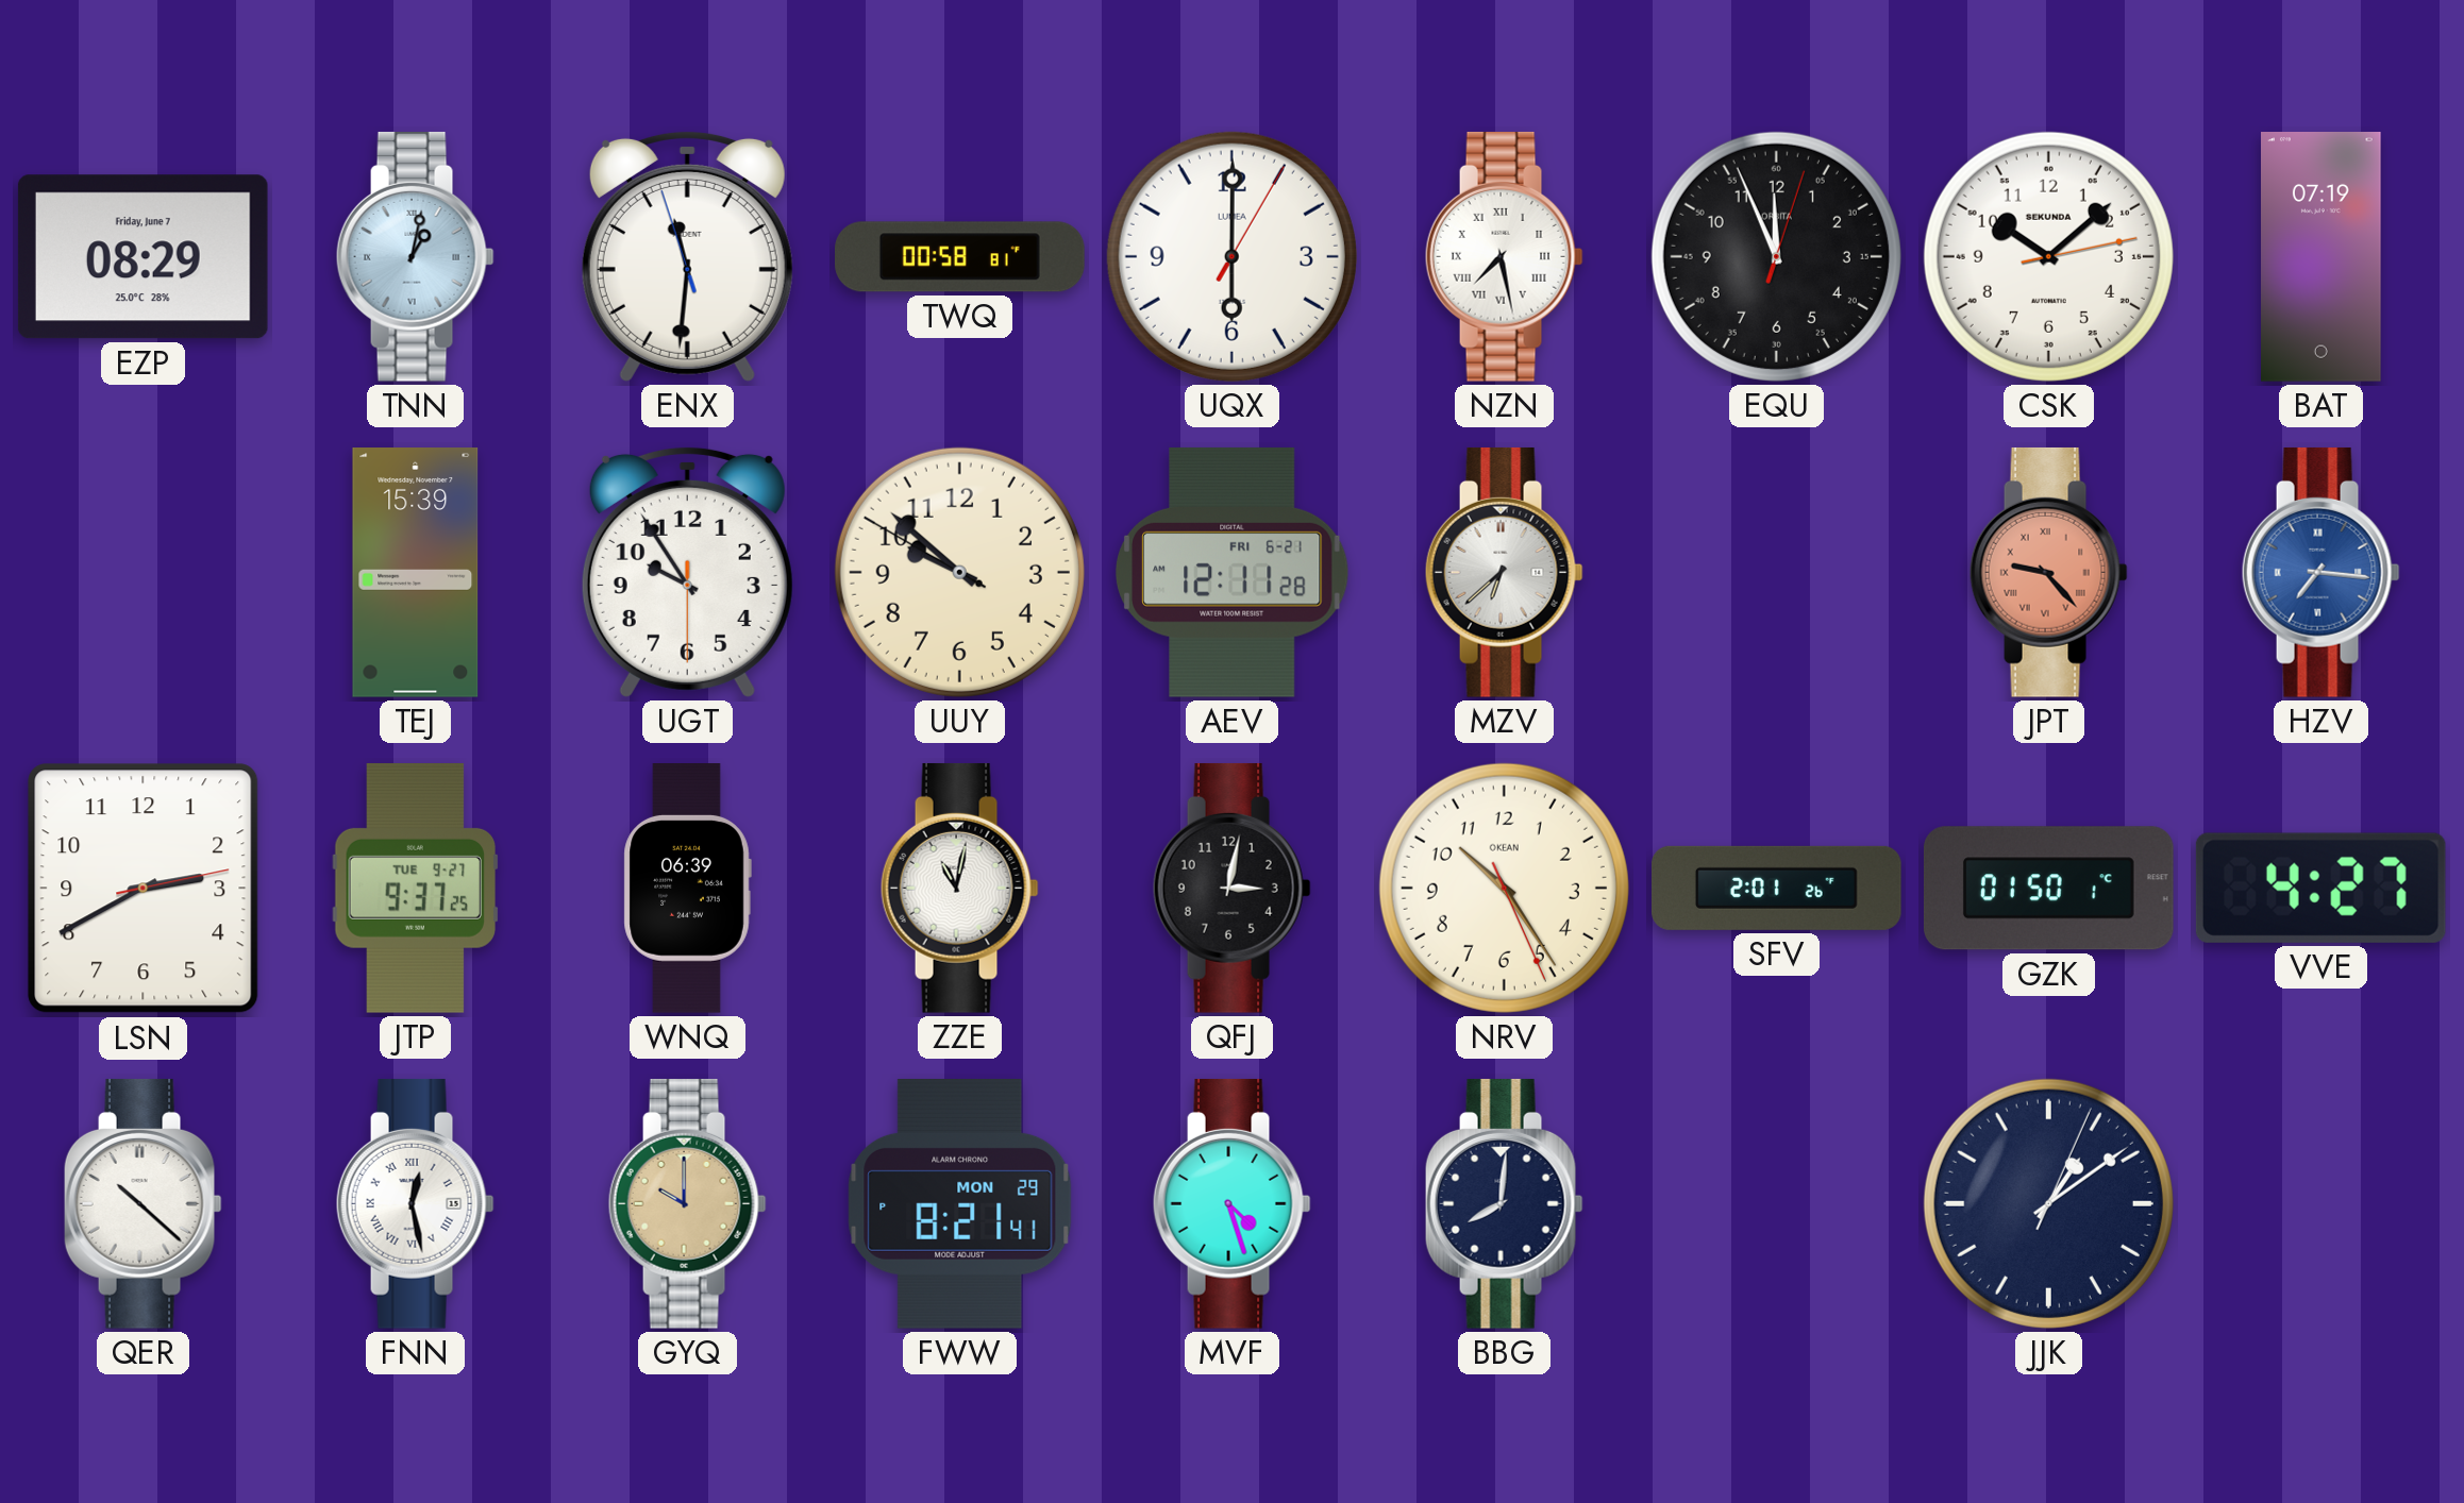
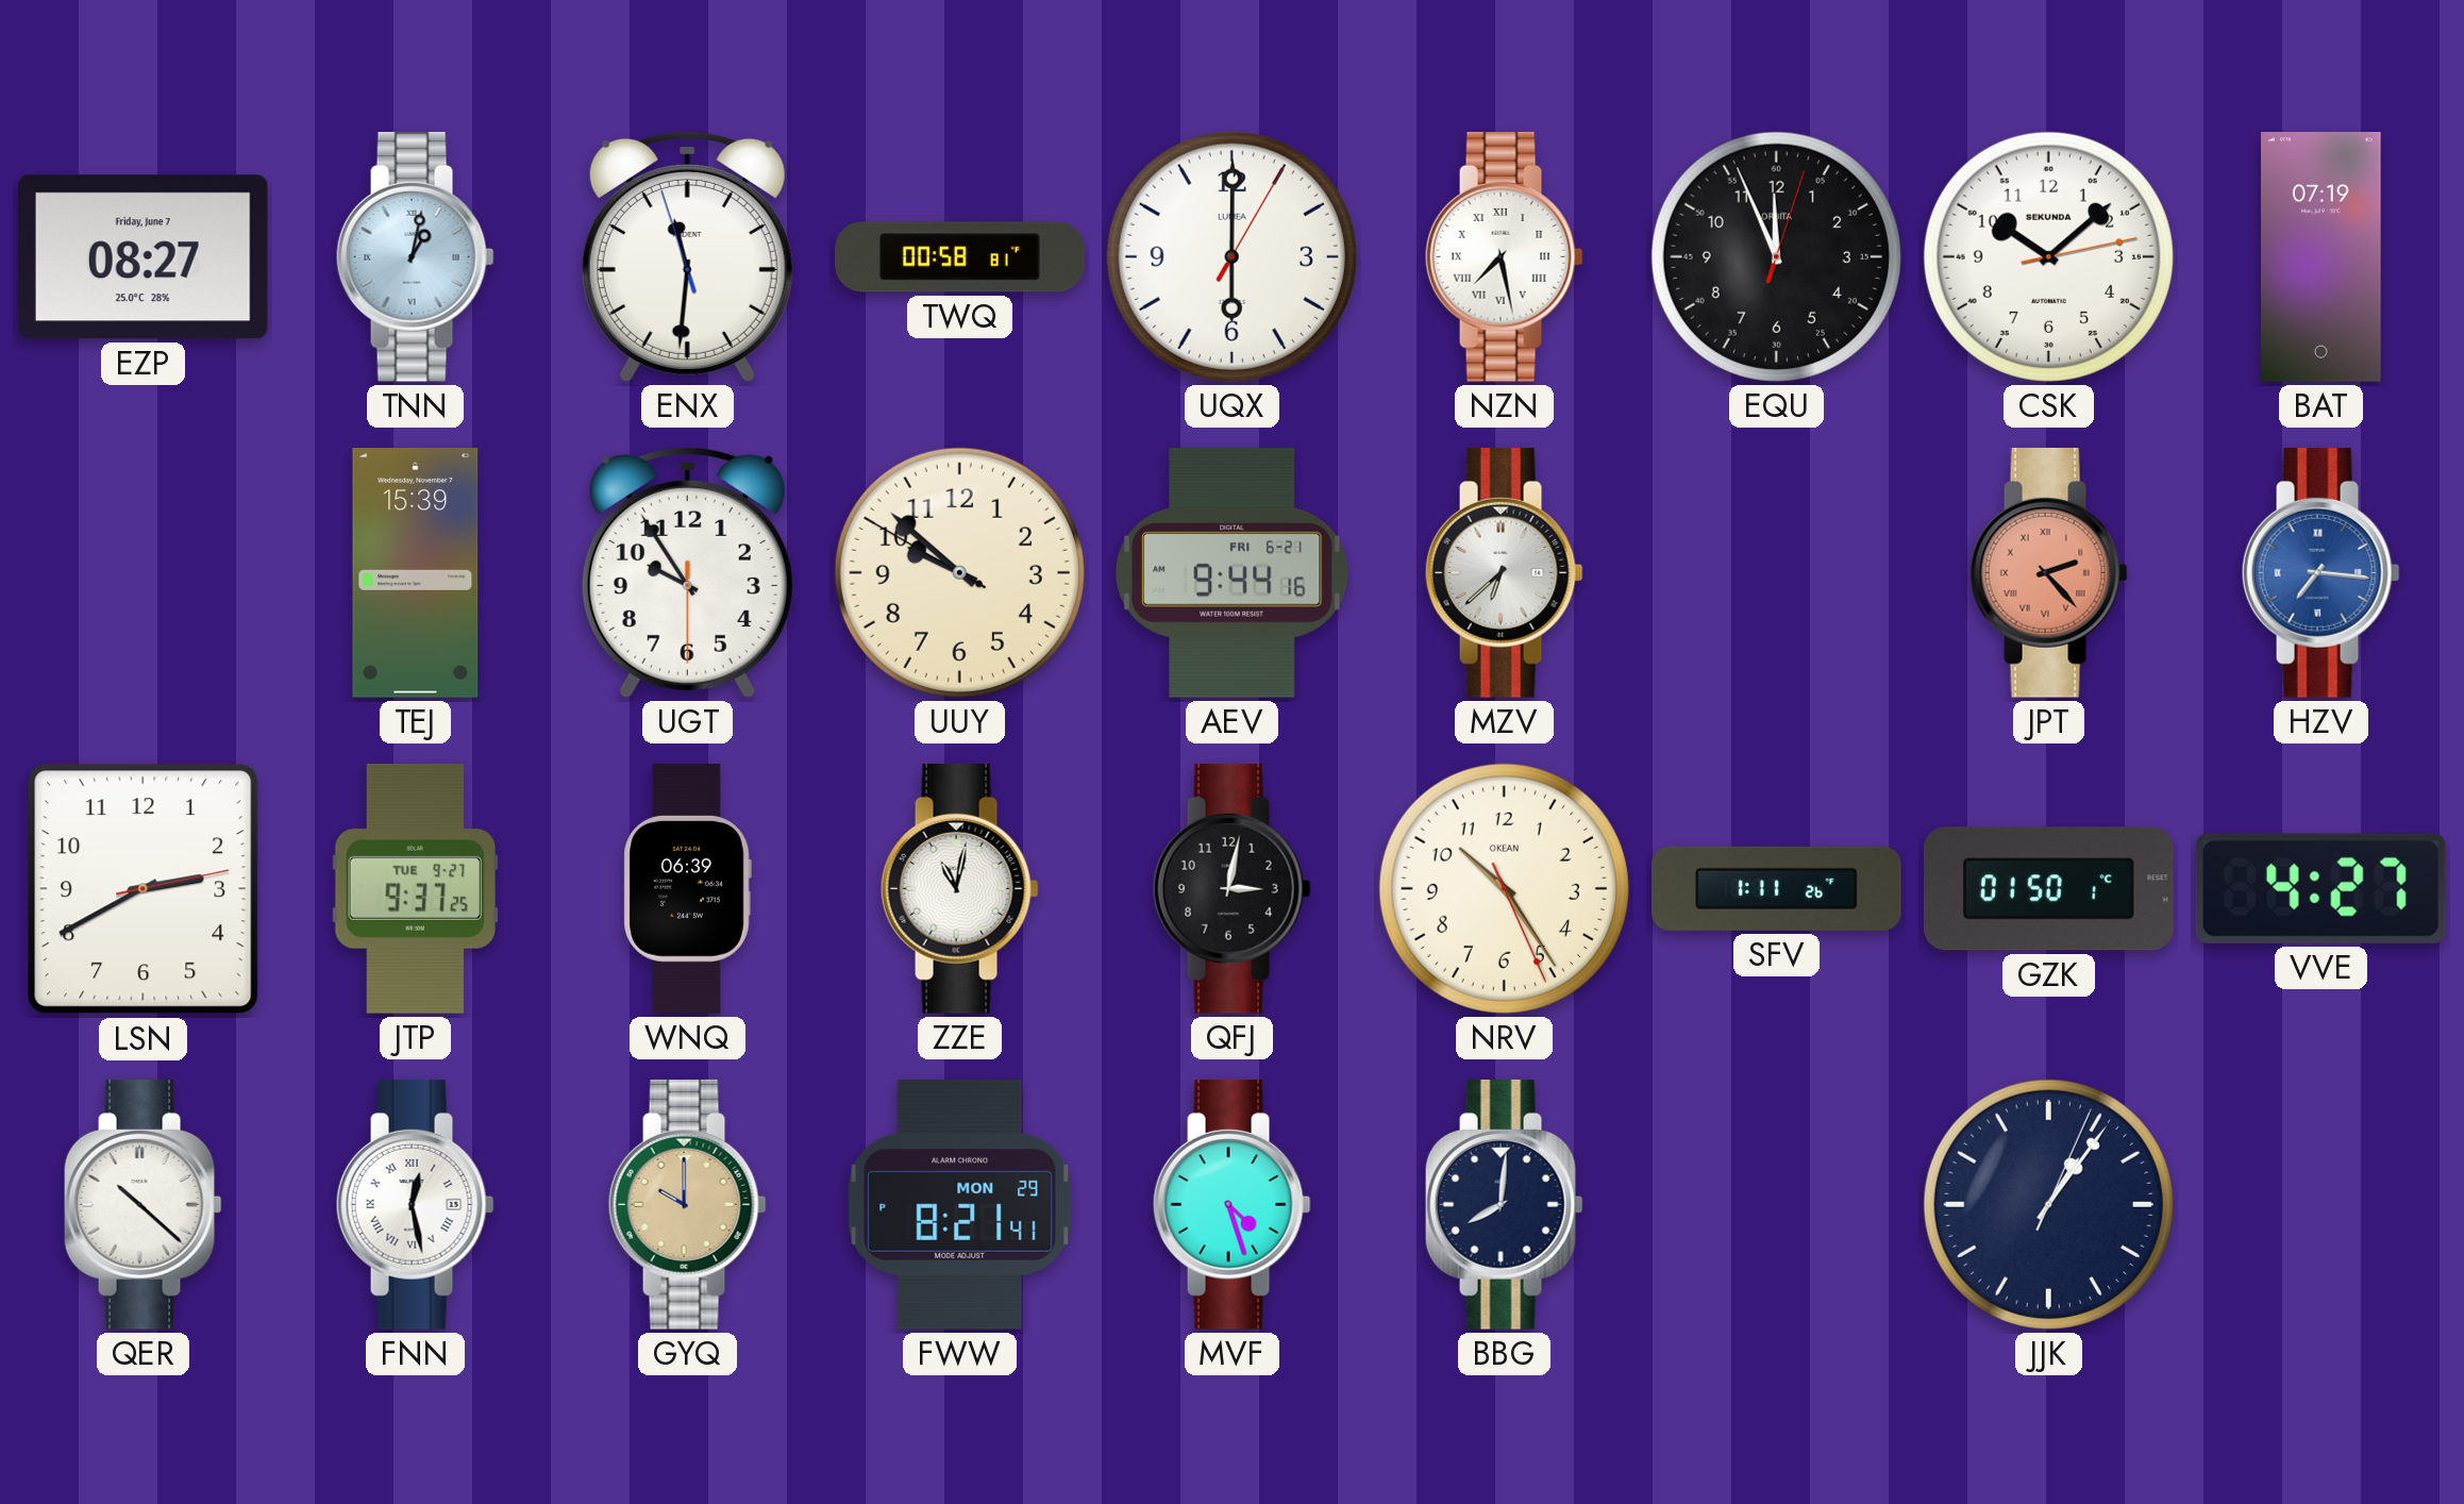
EZP: 08:29 -> 08:27
AEV: 12:11 -> 9:44
JPT: 9:23 -> 2:23
SFV: 2:01 -> 1:11
JJK: 1:09 -> 1:06
